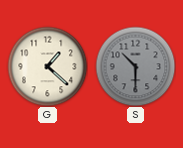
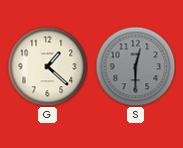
S: 10:30 -> 12:30
